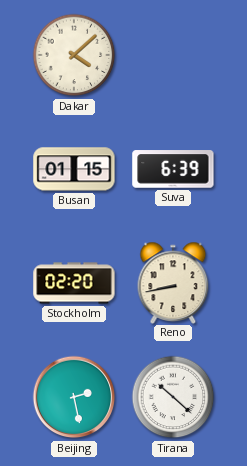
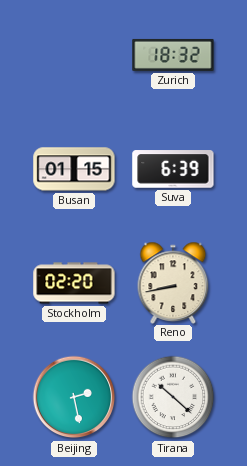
Dakar: 4:08 -> none
Zurich: none -> 18:32
